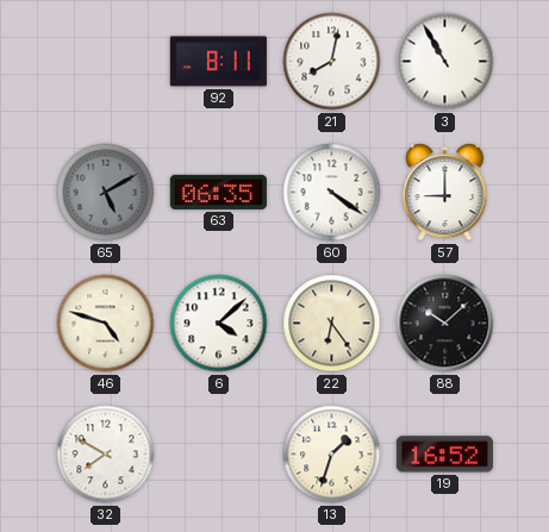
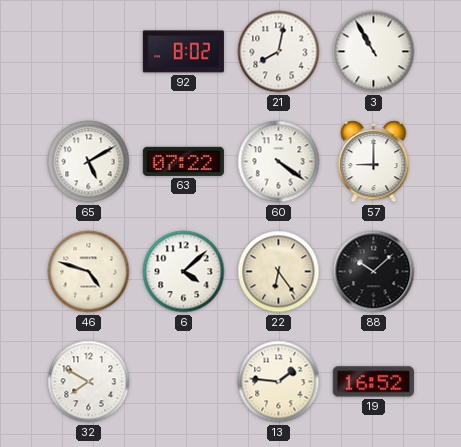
92: 8:11 -> 8:02
65 dial: grey -> white
63: 06:35 -> 07:22
13: 1:33 -> 1:46
